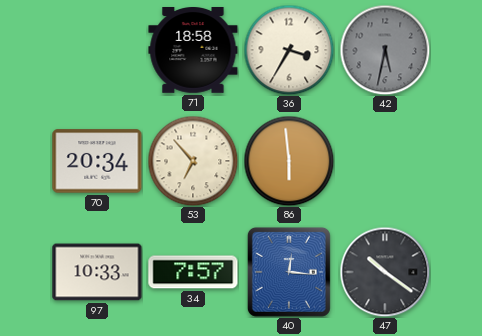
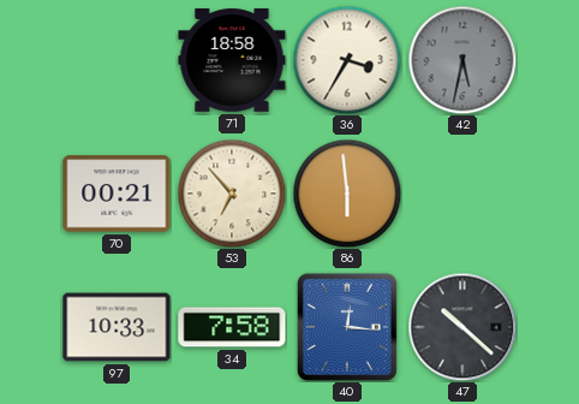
70: 20:34 -> 00:21
34: 7:57 -> 7:58
47: 10:21 -> 10:22
